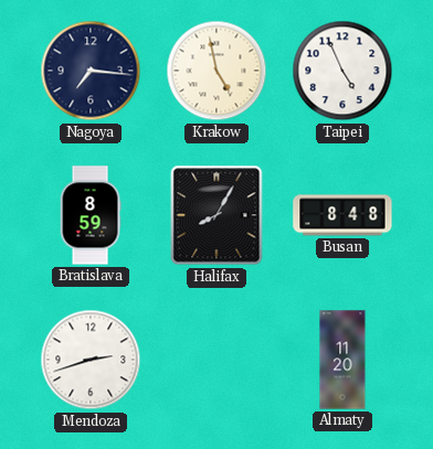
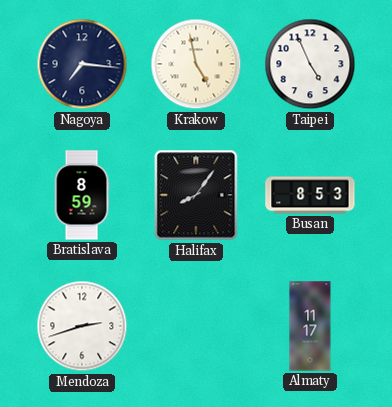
Halifax: 8:05 -> 8:06
Busan: 8:48 -> 8:53
Almaty: 11:20 -> 11:17
